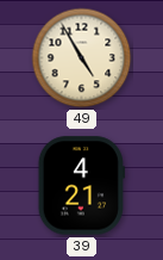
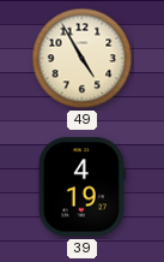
39: 4:21 -> 4:19
